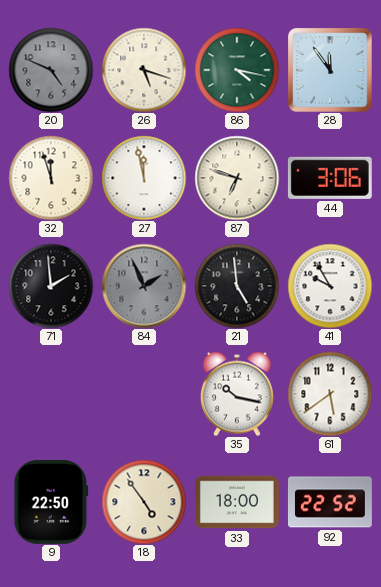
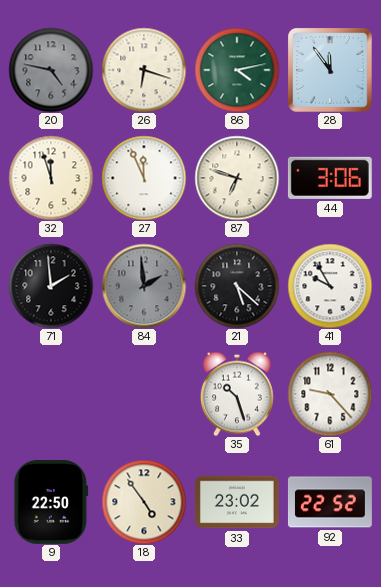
20: 4:49 -> 4:47
26: 5:18 -> 6:18
86: 4:17 -> 4:13
27: 11:58 -> 11:56
84: 1:56 -> 1:59
21: 4:59 -> 5:22
35: 10:17 -> 10:27
61: 5:39 -> 9:23
33: 18:00 -> 23:02
